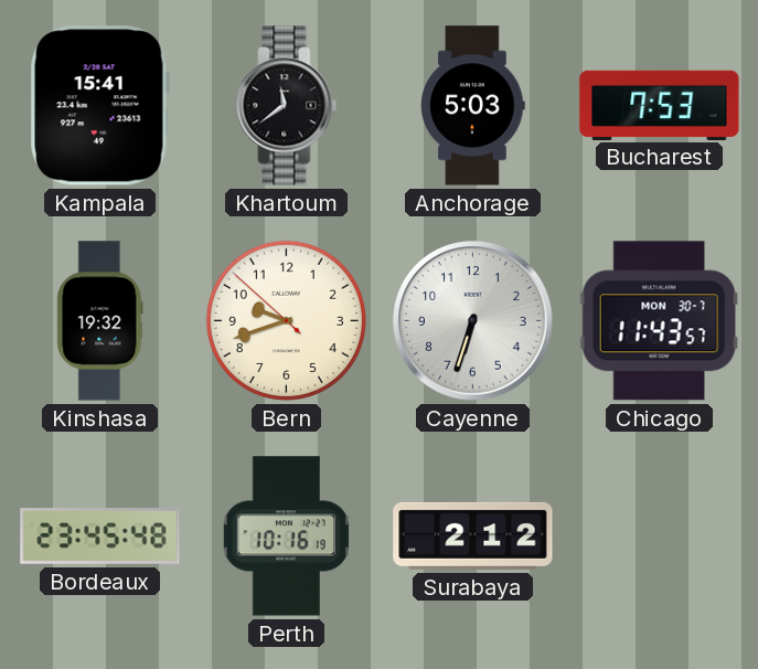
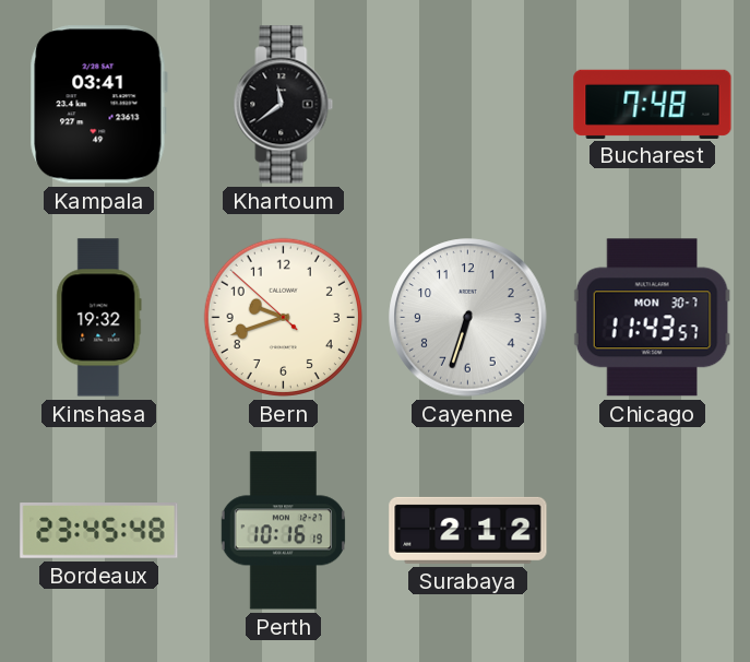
Kampala: 15:41 -> 03:41
Anchorage: 5:03 -> none
Bucharest: 7:53 -> 7:48
